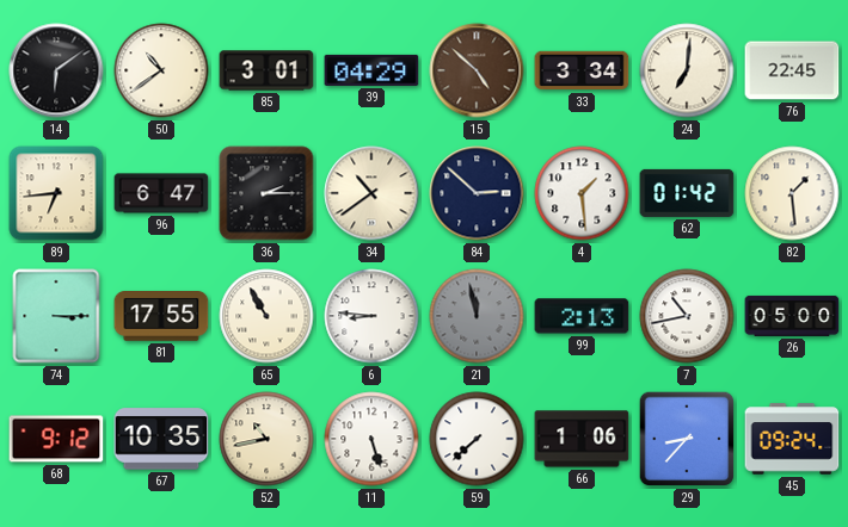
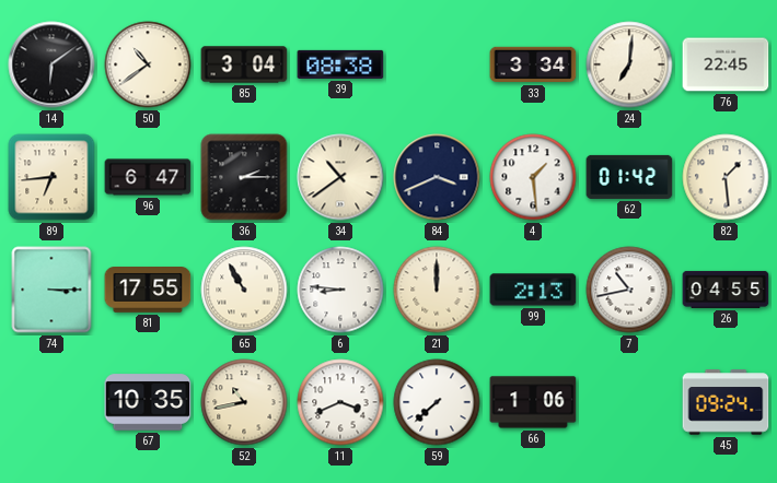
85: 3:01 -> 3:04
39: 04:29 -> 08:38
15: 4:52 -> none
84: 2:52 -> 3:41
21: 11:58 -> 12:00
21 dial: grey -> cream
26: 05:00 -> 04:55
68: 9:12 -> none
11: 5:27 -> 3:41
29: 8:37 -> none
